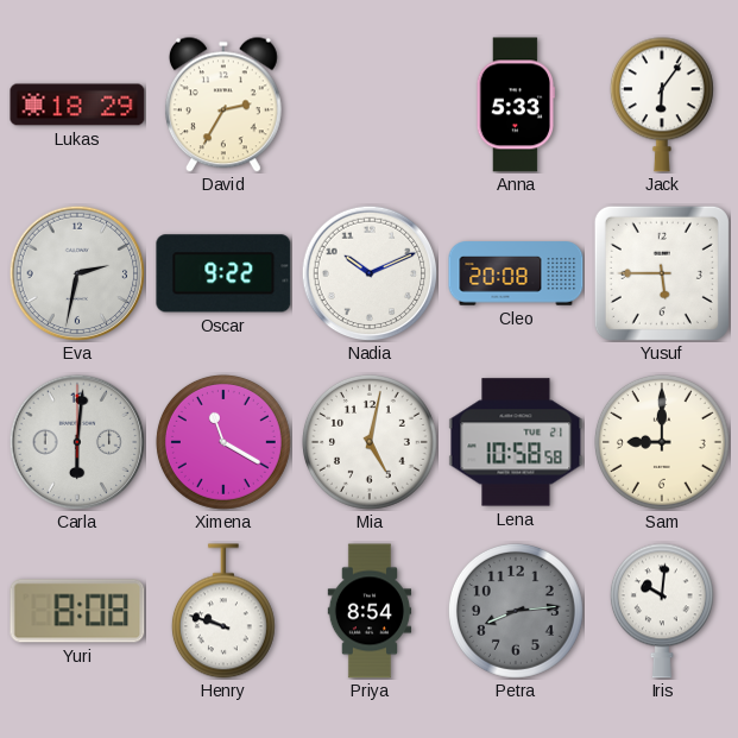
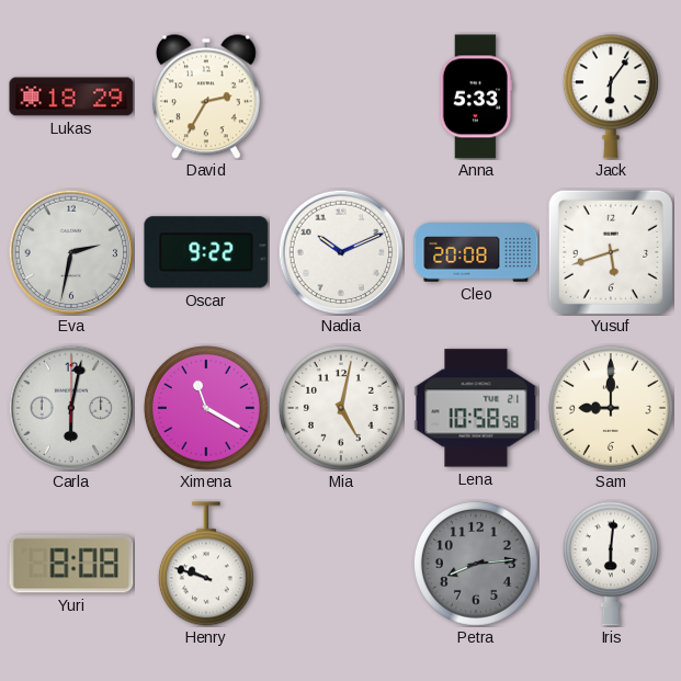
Yusuf: 5:45 -> 5:42
Carla: 6:01 -> 6:02
Priya: 8:54 -> none
Iris: 10:01 -> 6:01
